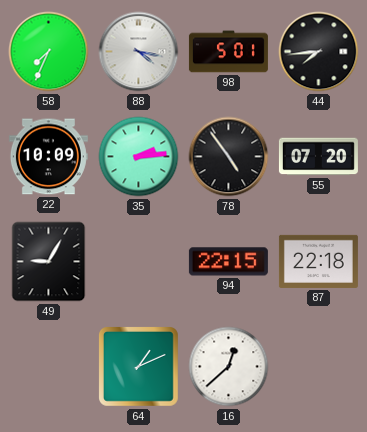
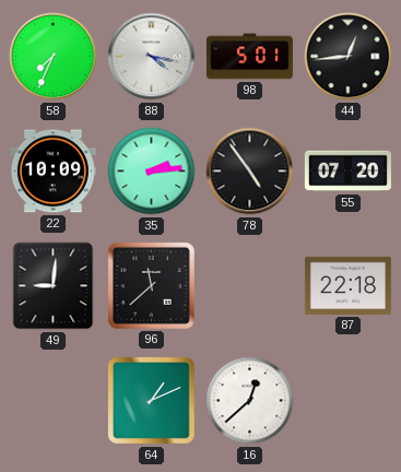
44: 7:44 -> 12:44
49: 9:05 -> 9:01
96: none -> 11:38
94: 22:15 -> none
